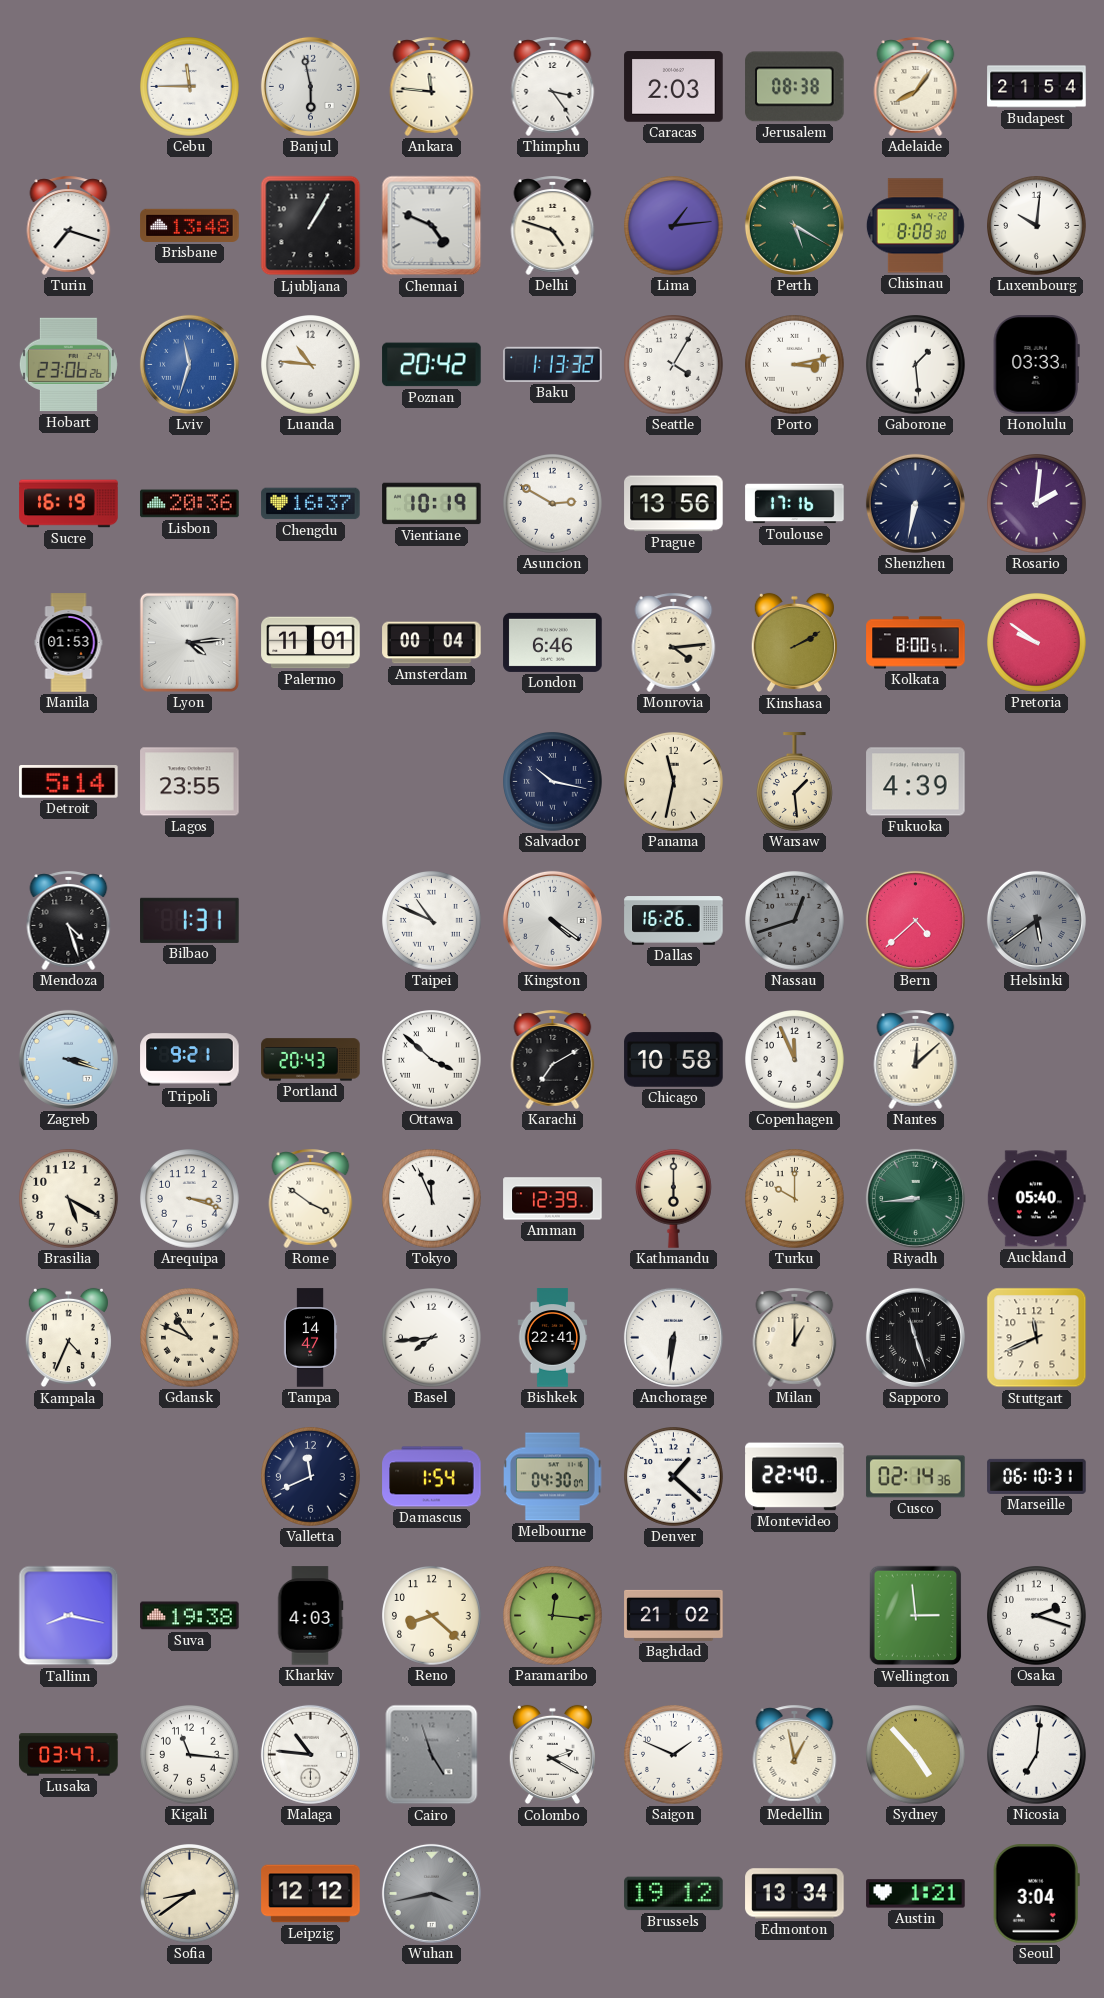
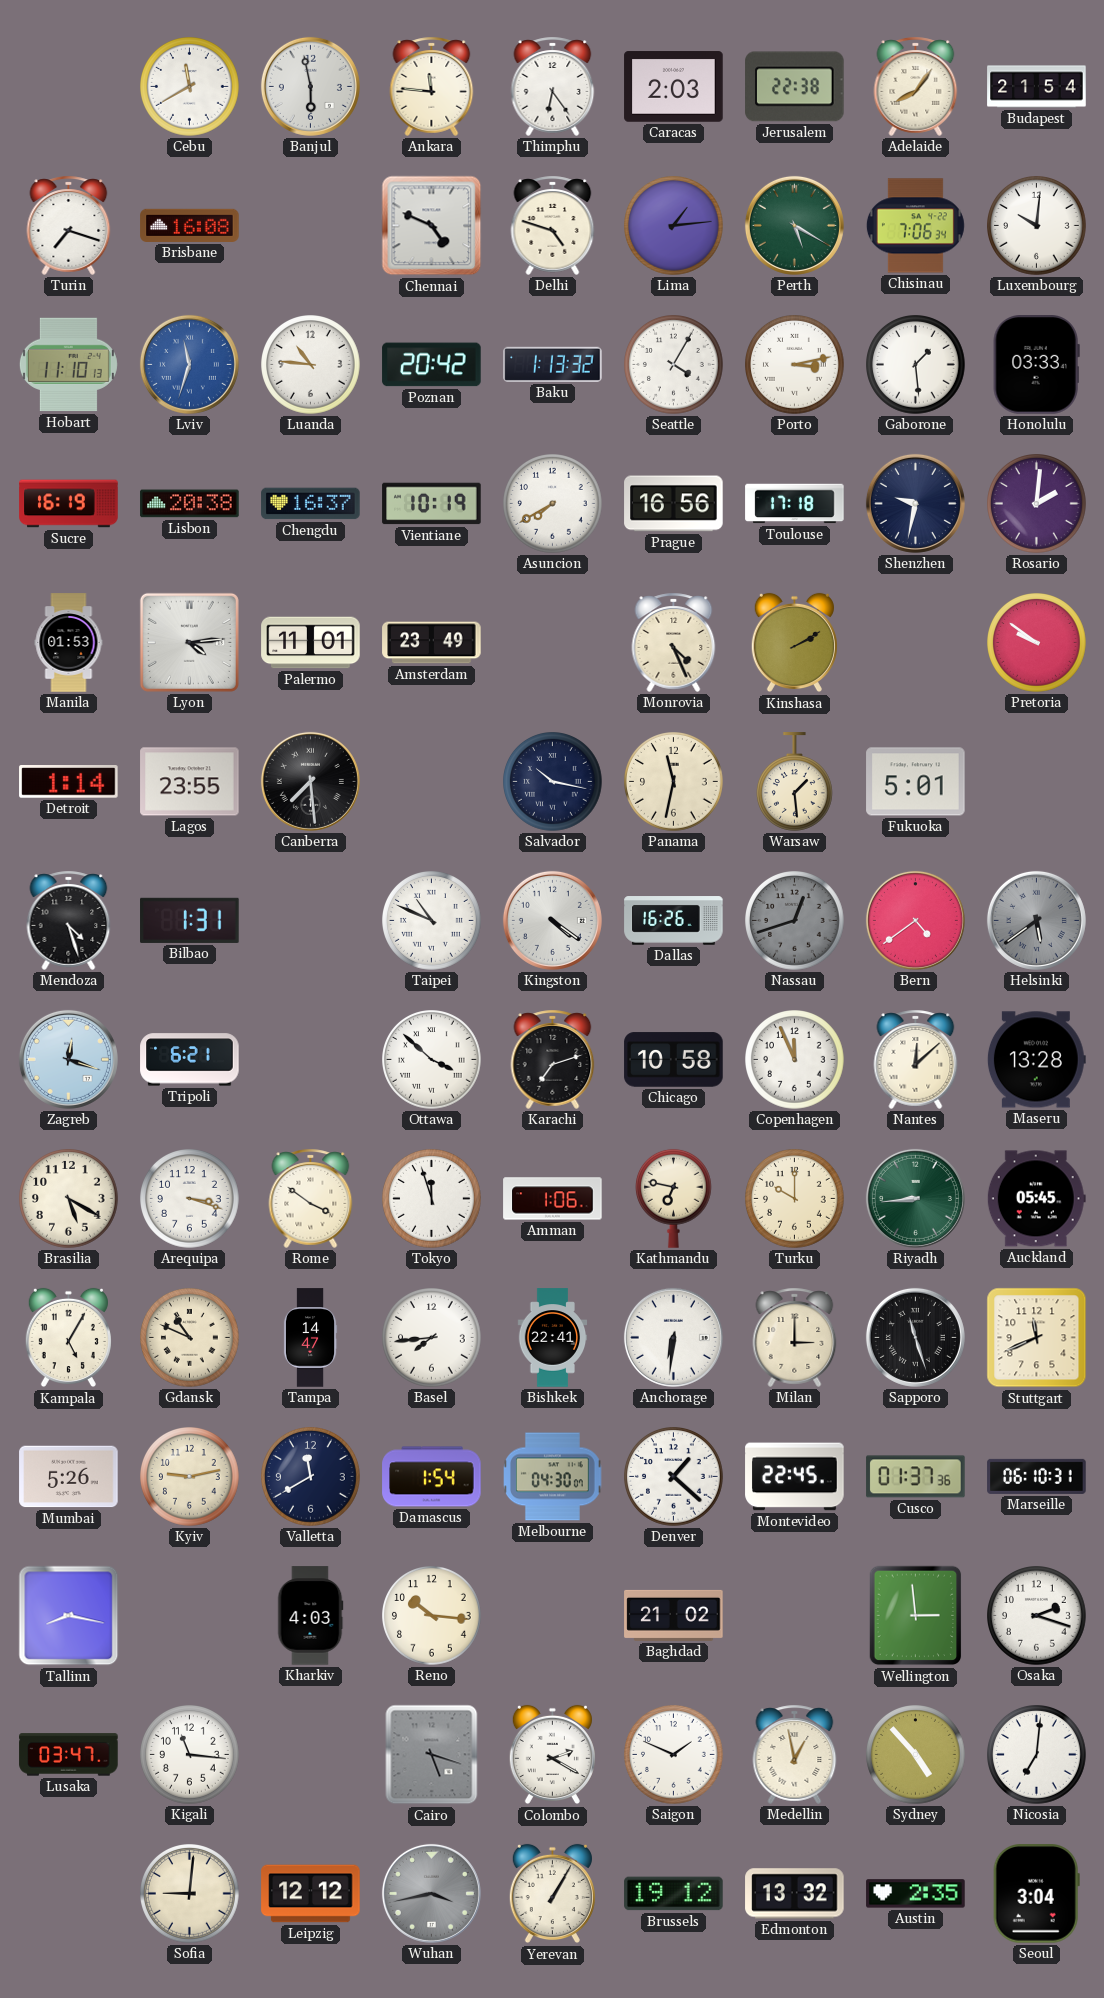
Cebu: 11:45 -> 11:40
Thimphu: 3:24 -> 6:24
Jerusalem: 08:38 -> 22:38
Brisbane: 13:48 -> 16:08
Ljubljana: 1:05 -> none
Chisinau: 8:08 -> 7:06
Hobart: 23:06 -> 11:10
Lisbon: 20:36 -> 20:38
Asuncion: 2:50 -> 7:40
Prague: 13:56 -> 16:56
Toulouse: 17:16 -> 17:18
Shenzhen: 6:32 -> 9:32
Amsterdam: 00:04 -> 23:49
London: 6:46 -> none
Monrovia: 4:14 -> 4:26
Kolkata: 8:00 -> none
Detroit: 5:14 -> 1:14
Canberra: none -> 7:29
Fukuoka: 4:39 -> 5:01
Bern: 4:38 -> 4:39
Zagreb: 3:18 -> 12:18
Tripoli: 9:21 -> 6:21
Portland: 20:43 -> none
Karachi: 7:10 -> 7:12
Maseru: none -> 13:28
Tokyo: 11:56 -> 11:57
Amman: 12:39 -> 1:06
Kathmandu: 6:00 -> 6:47
Auckland: 05:40 -> 05:45
Kampala: 4:34 -> 5:05
Milan: 1:00 -> 3:00
Mumbai: none -> 5:26
Kyiv: none -> 9:13
Valletta: 11:41 -> 11:40
Montevideo: 22:40 -> 22:45
Cusco: 02:14 -> 01:37
Suva: 19:38 -> none
Reno: 8:22 -> 10:16
Paramaribo: 12:16 -> none
Malaga: 10:46 -> none
Cairo: 4:57 -> 5:18
Sofia: 8:39 -> 9:01
Yerevan: none -> 1:05
Edmonton: 13:34 -> 13:32
Austin: 1:21 -> 2:35
